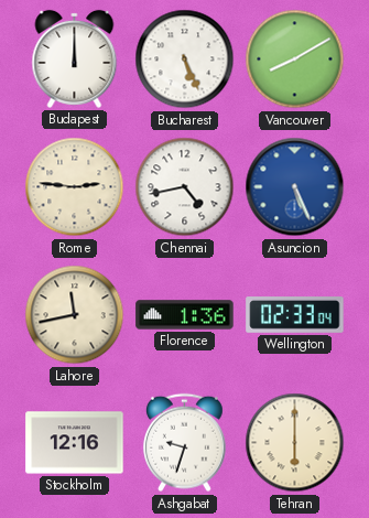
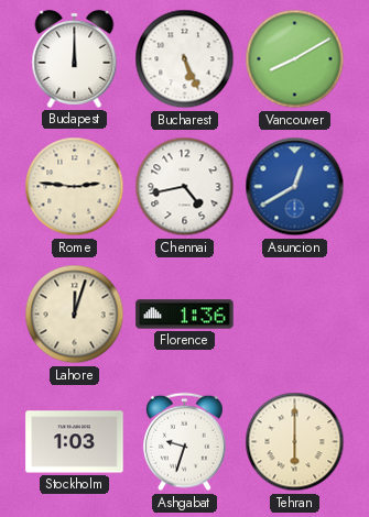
Asuncion: 5:26 -> 12:40
Lahore: 11:43 -> 12:03
Wellington: 02:33 -> none
Stockholm: 12:16 -> 1:03
